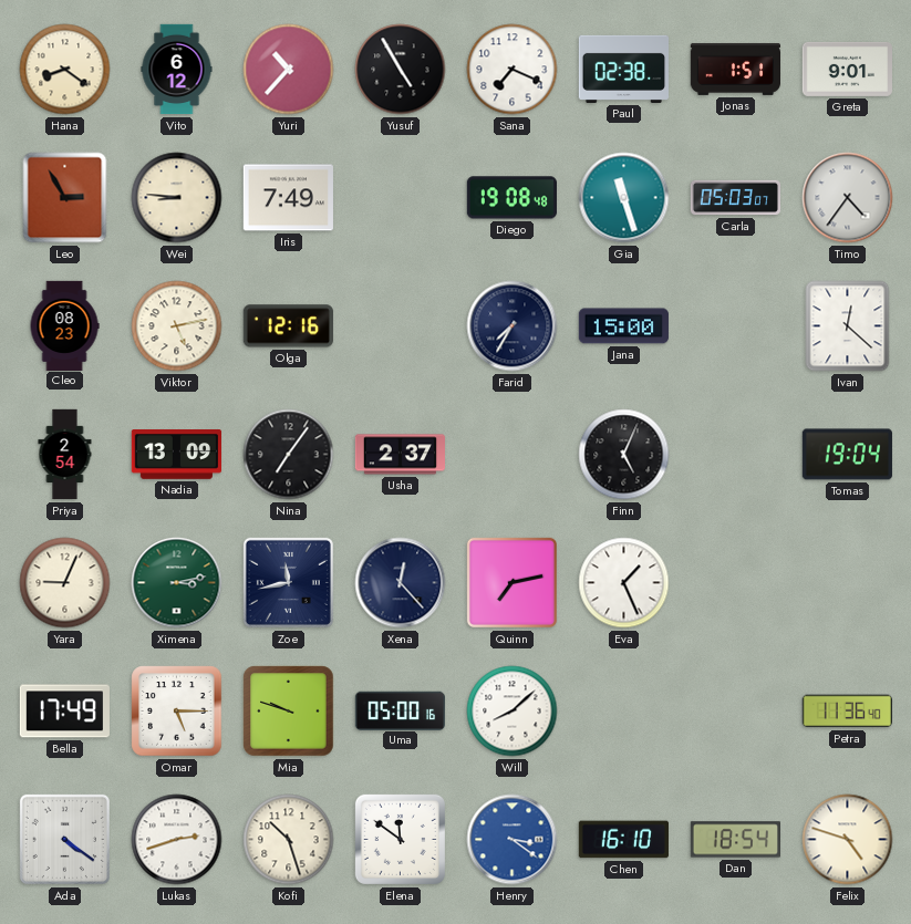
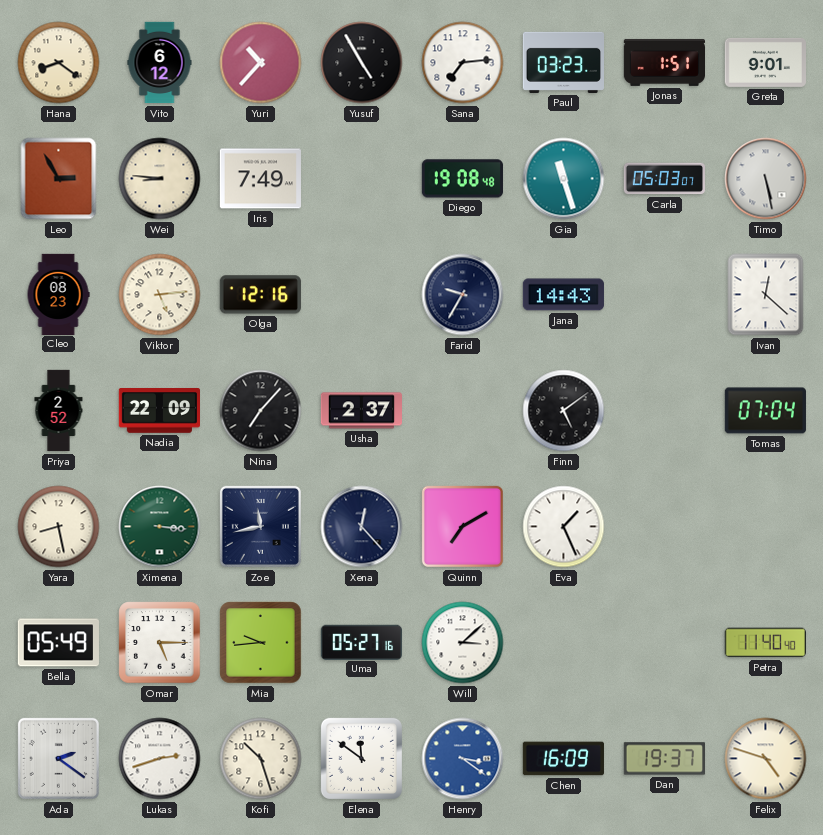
Sana: 7:19 -> 7:14
Paul: 02:38 -> 03:23
Timo: 4:36 -> 5:28
Viktor: 5:13 -> 5:14
Farid: 7:35 -> 9:35
Jana: 15:00 -> 14:43
Priya: 2:54 -> 2:52
Nadia: 13:09 -> 22:09
Nina: 7:06 -> 7:07
Finn: 5:04 -> 5:09
Tomas: 19:04 -> 07:04
Yara: 9:04 -> 8:28
Ximena: 3:13 -> 3:16
Quinn: 7:13 -> 7:10
Bella: 17:49 -> 05:49
Mia: 9:48 -> 9:44
Uma: 05:00 -> 05:27
Will: 8:08 -> 3:08
Petra: 11:36 -> 11:40
Ada: 4:21 -> 2:21
Chen: 16:10 -> 16:09
Dan: 18:54 -> 19:37
